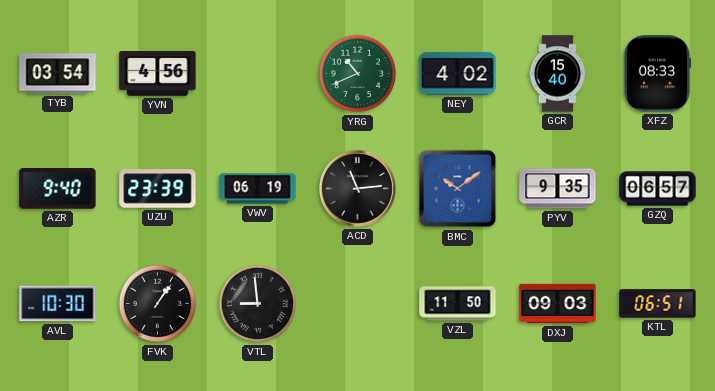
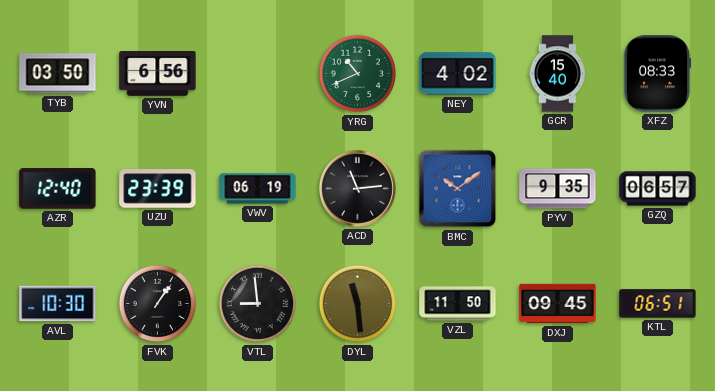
TYB: 03:54 -> 03:50
YVN: 4:56 -> 6:56
AZR: 9:40 -> 12:40
DYL: none -> 11:29
DXJ: 09:03 -> 09:45
